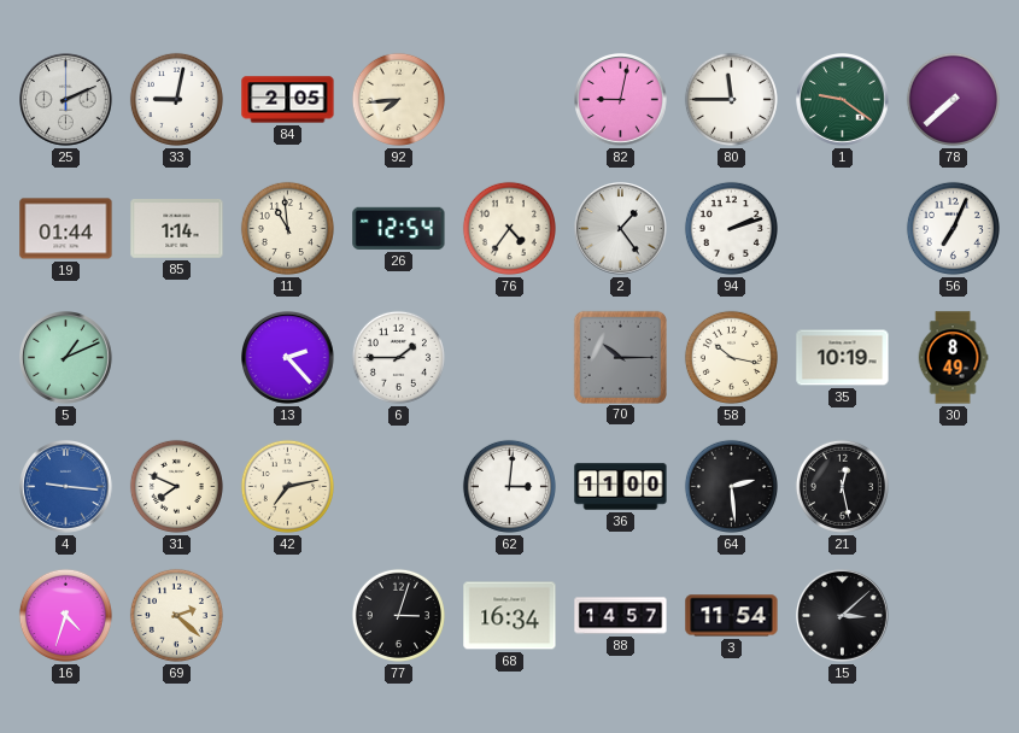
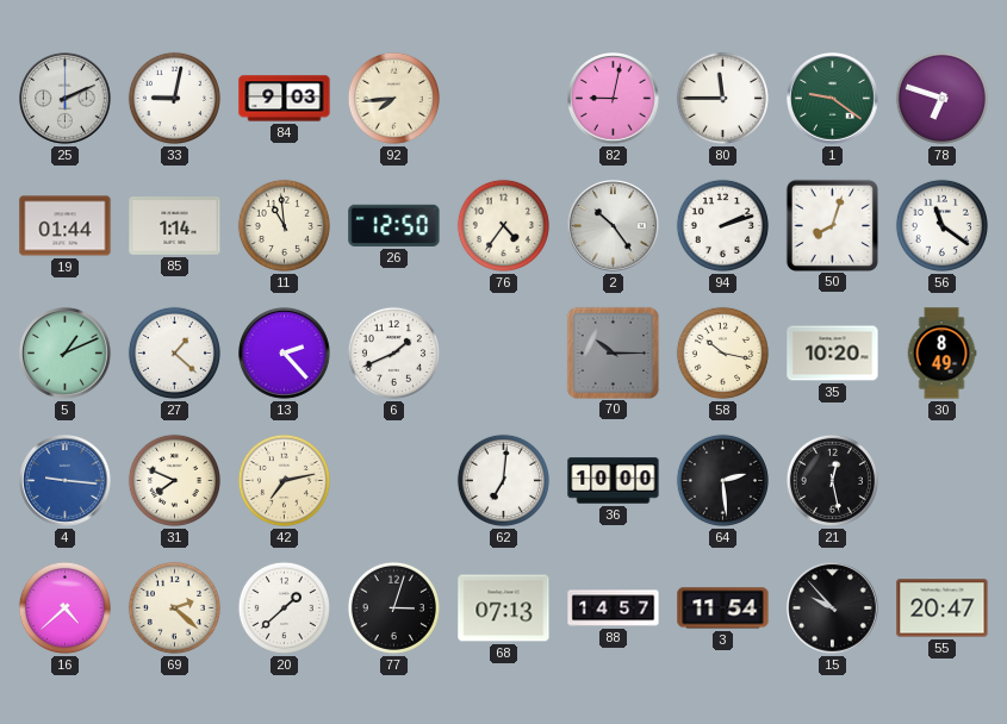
84: 2:05 -> 9:03
78: 7:38 -> 6:48
26: 12:54 -> 12:50
2: 1:24 -> 10:24
50: none -> 8:03
56: 7:04 -> 11:21
27: none -> 1:22
6: 1:45 -> 1:41
35: 10:19 -> 10:20
62: 3:01 -> 7:01
36: 11:00 -> 10:00
16: 4:33 -> 4:38
20: none -> 1:38
68: 16:34 -> 07:13
15: 3:08 -> 9:53
55: none -> 20:47
